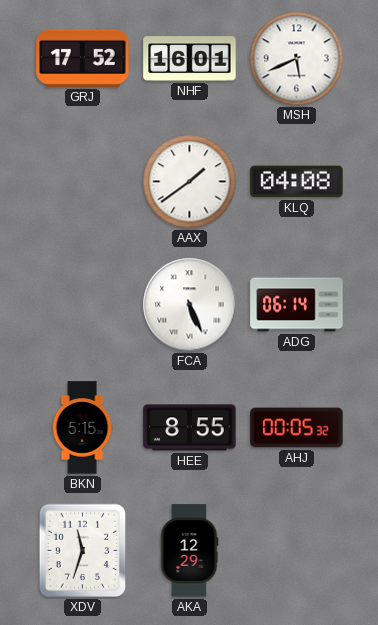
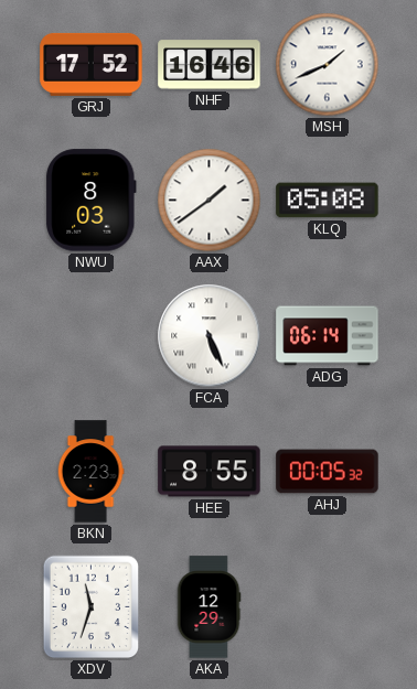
NHF: 16:01 -> 16:46
MSH: 5:41 -> 1:41
NWU: none -> 8:03
KLQ: 04:08 -> 05:08
BKN: 5:15 -> 2:23
